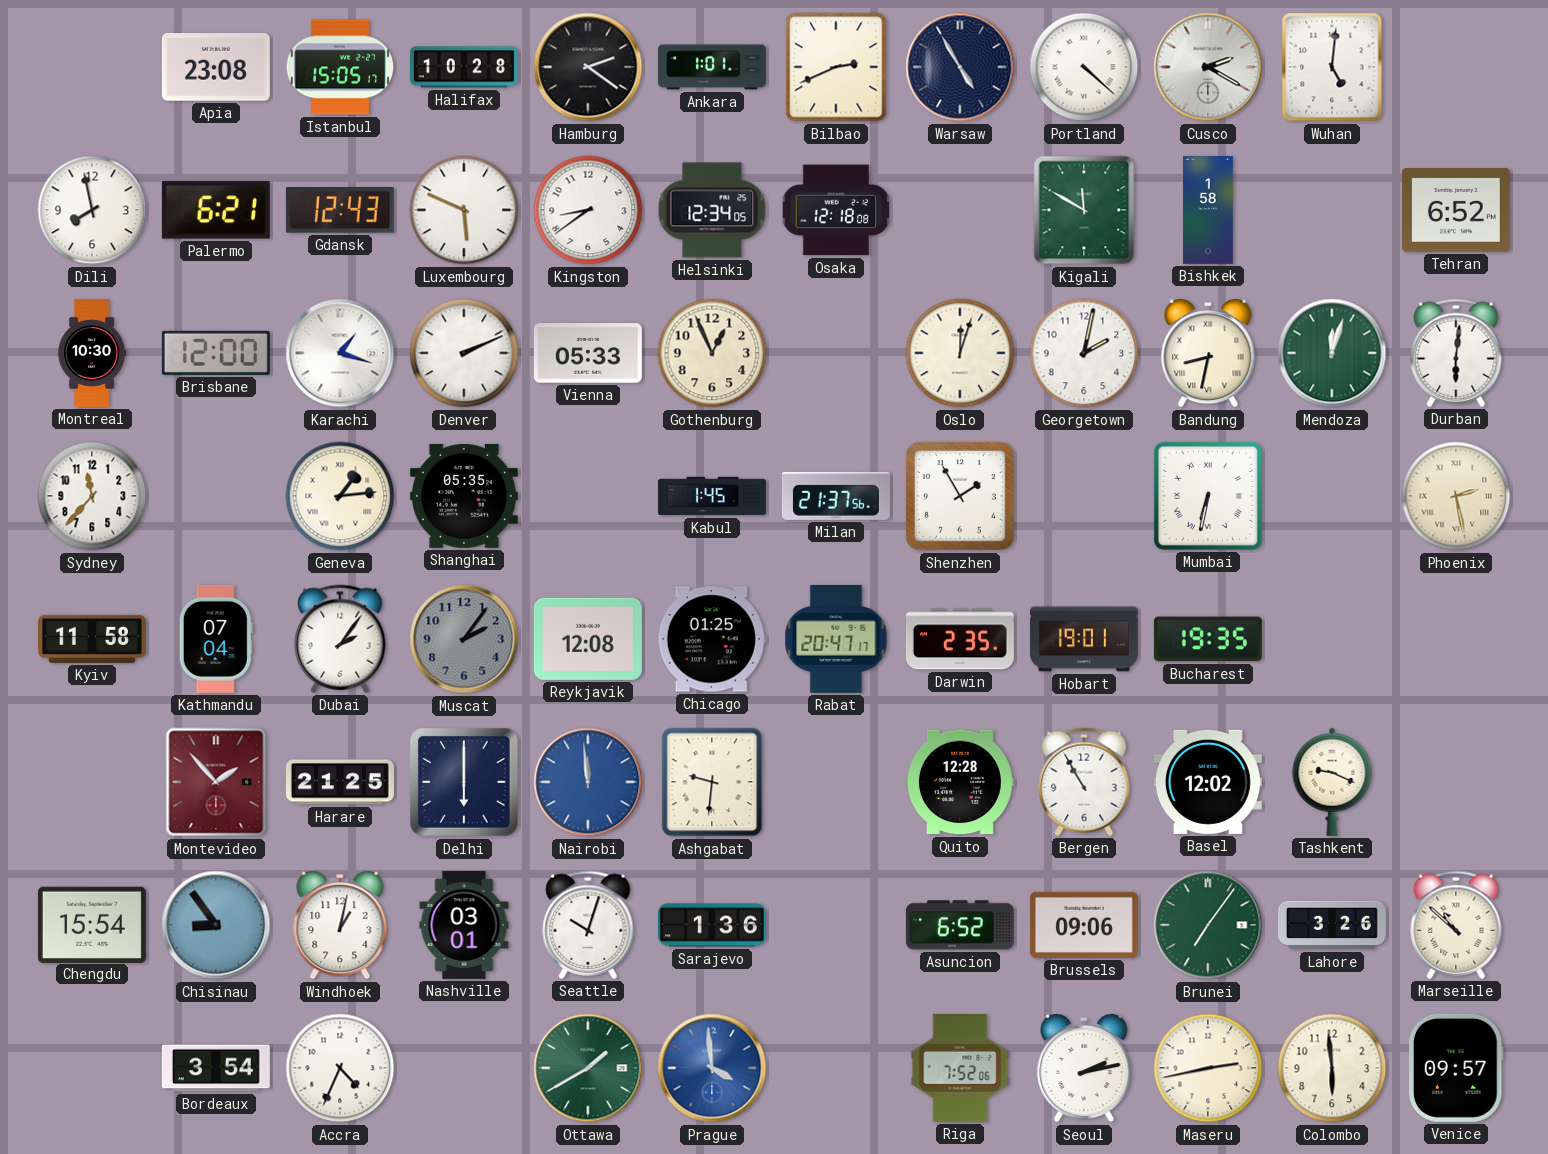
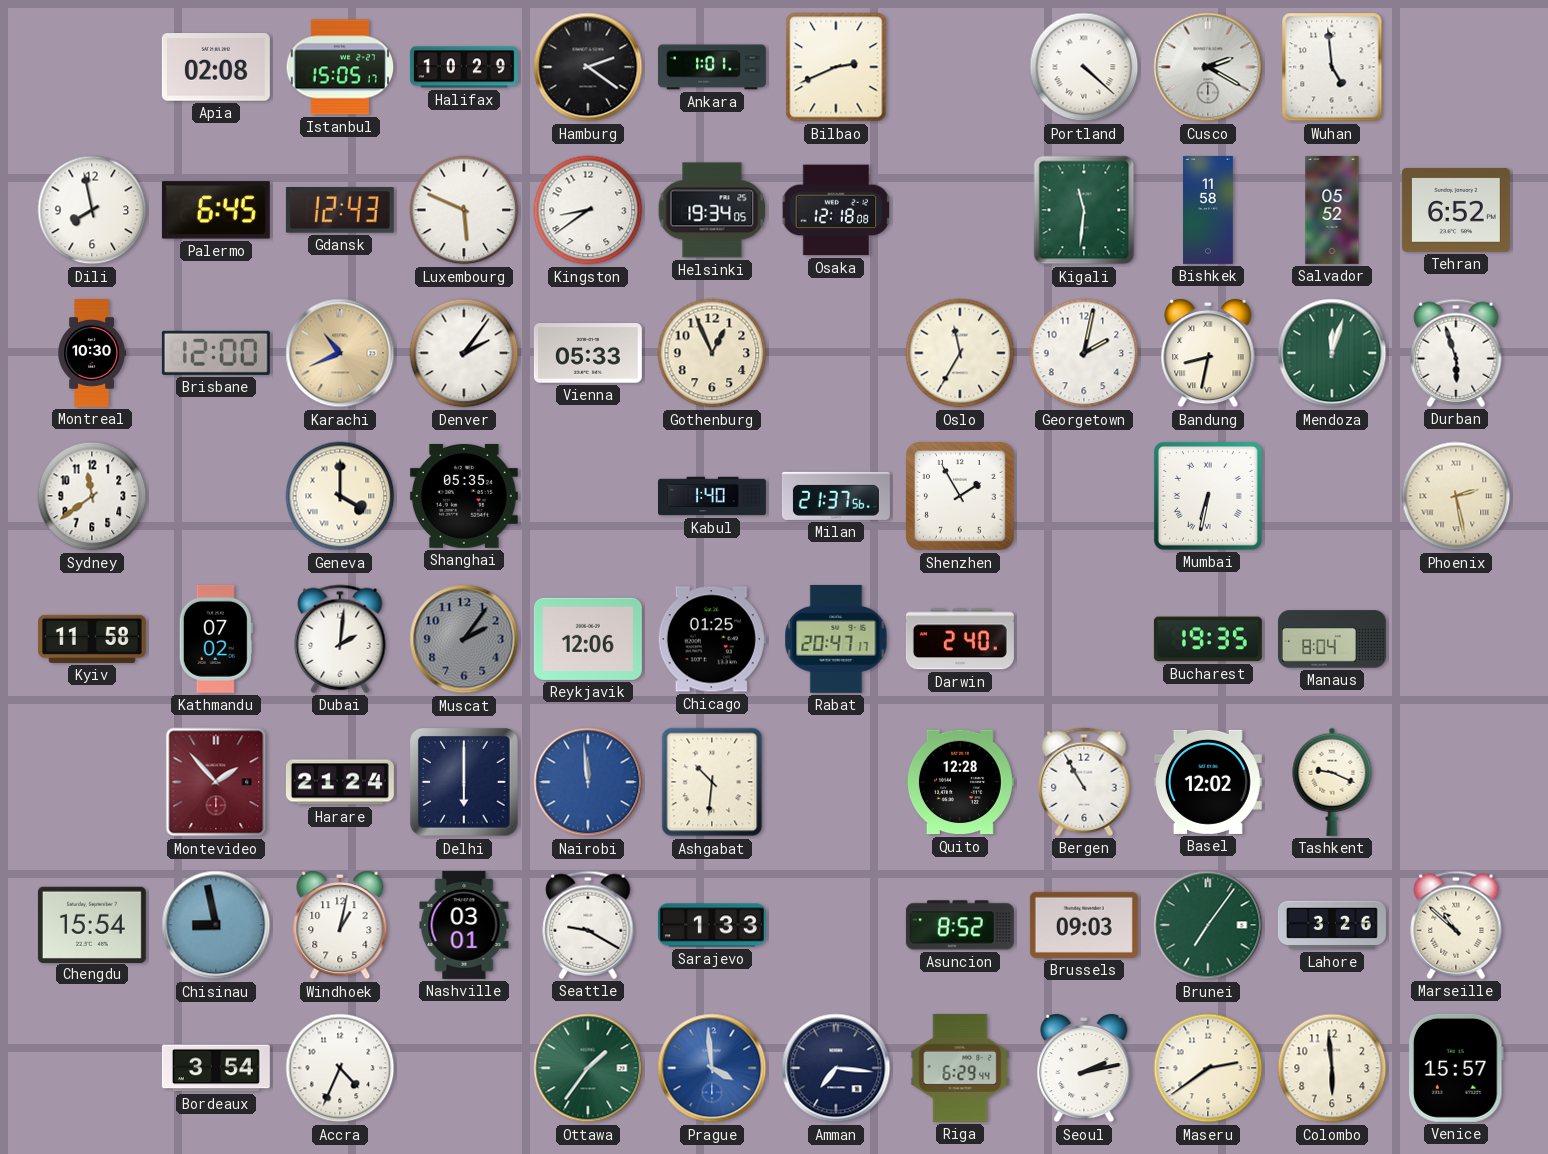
Apia: 23:08 -> 02:08
Halifax: 10:28 -> 10:29
Warsaw: 4:55 -> none
Wuhan: 5:01 -> 4:59
Palermo: 6:21 -> 6:45
Helsinki: 12:34 -> 19:34
Kigali: 11:50 -> 11:31
Bishkek: 1:58 -> 11:58
Salvador: none -> 05:52
Karachi: 1:18 -> 10:41
Karachi dial: white -> champagne
Denver: 2:11 -> 2:06
Oslo: 12:03 -> 11:35
Durban: 6:01 -> 5:57
Sydney: 11:37 -> 11:39
Geneva: 1:14 -> 4:00
Kabul: 1:45 -> 1:40
Kathmandu: 07:04 -> 07:02
Dubai: 2:06 -> 2:01
Reykjavik: 12:08 -> 12:06
Darwin: 2:35 -> 2:40
Hobart: 19:01 -> none
Manaus: none -> 8:04
Harare: 21:25 -> 21:24
Ashgabat: 9:31 -> 10:31
Chisinau: 8:54 -> 8:58
Seattle: 10:03 -> 9:20
Sarajevo: 1:36 -> 1:33
Asuncion: 6:52 -> 8:52
Brussels: 09:06 -> 09:03
Ottawa: 1:40 -> 1:36
Amman: none -> 7:16
Riga: 7:52 -> 6:29
Maseru: 2:43 -> 2:39
Venice: 09:57 -> 15:57
